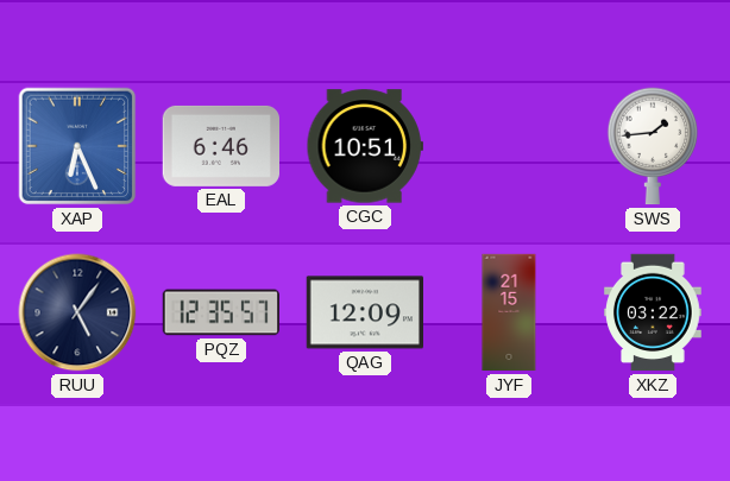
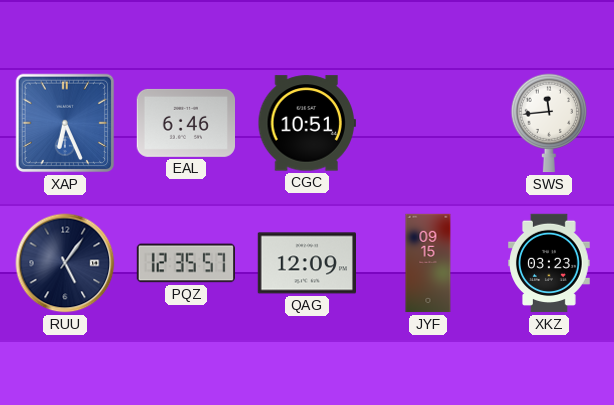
SWS: 1:44 -> 11:44
JYF: 21:15 -> 09:15
XKZ: 03:22 -> 03:23
